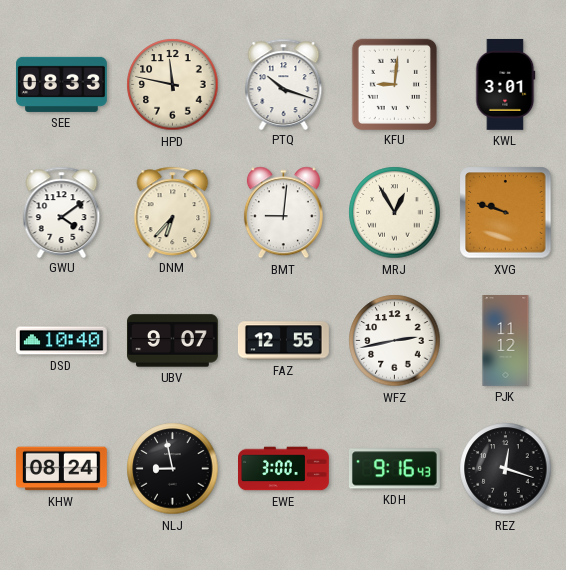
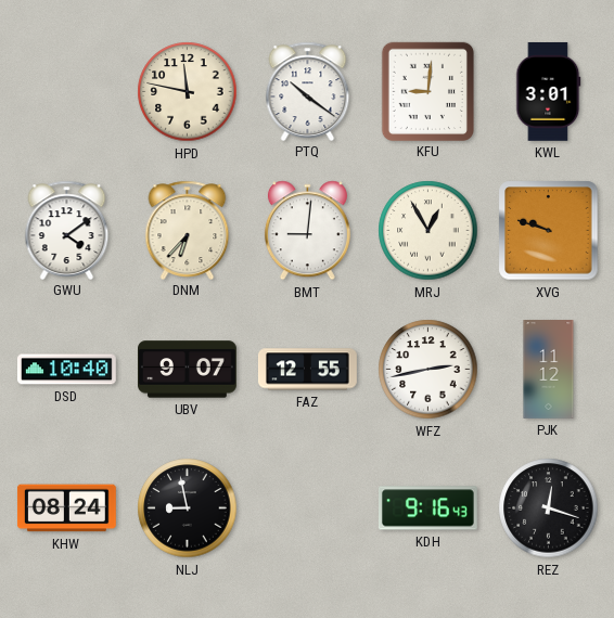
SEE: 08:33 -> none
PTQ: 10:18 -> 10:21
EWE: 3:00 -> none
